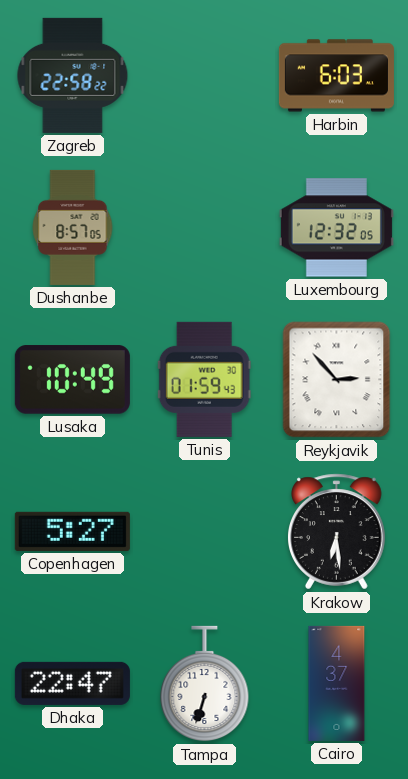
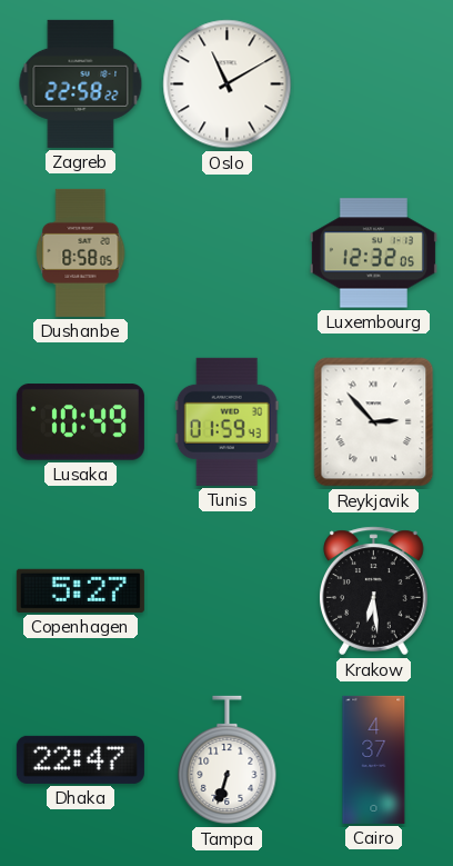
Oslo: none -> 11:10
Harbin: 6:03 -> none
Dushanbe: 8:57 -> 8:58
